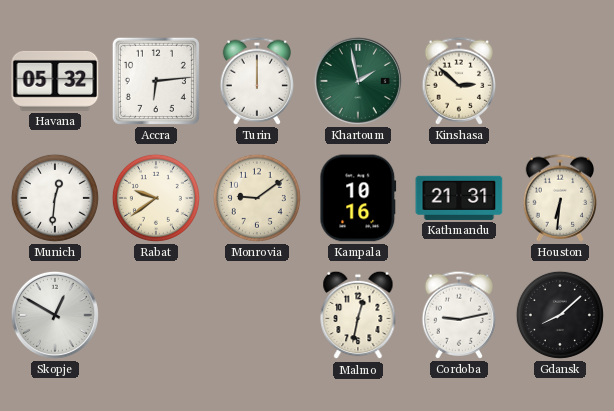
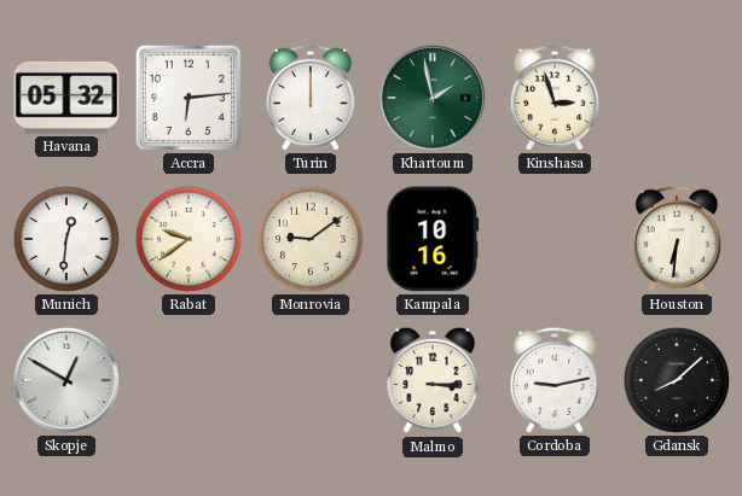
Kinshasa: 2:52 -> 2:57
Kathmandu: 21:31 -> none
Malmo: 12:32 -> 3:15
